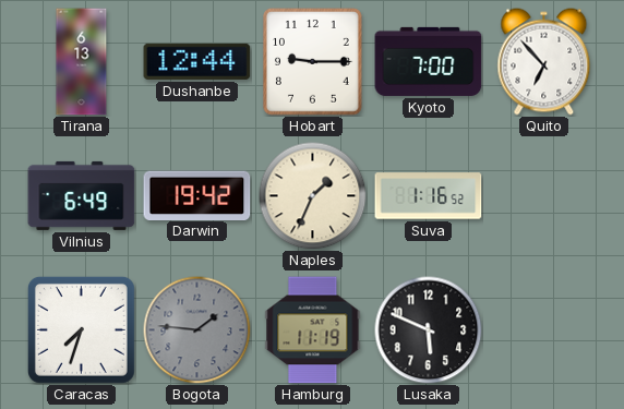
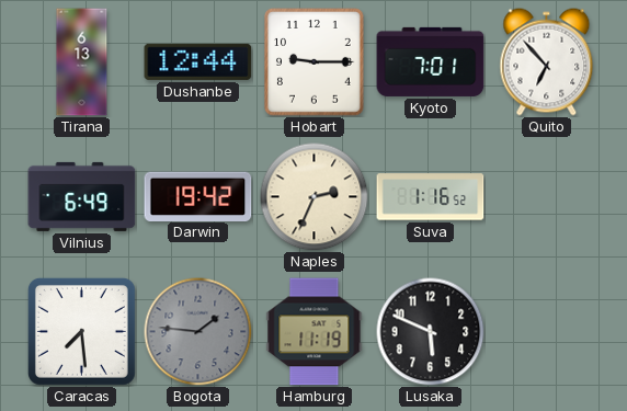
Kyoto: 7:00 -> 7:01
Naples: 1:34 -> 2:34
Caracas: 7:33 -> 7:29
